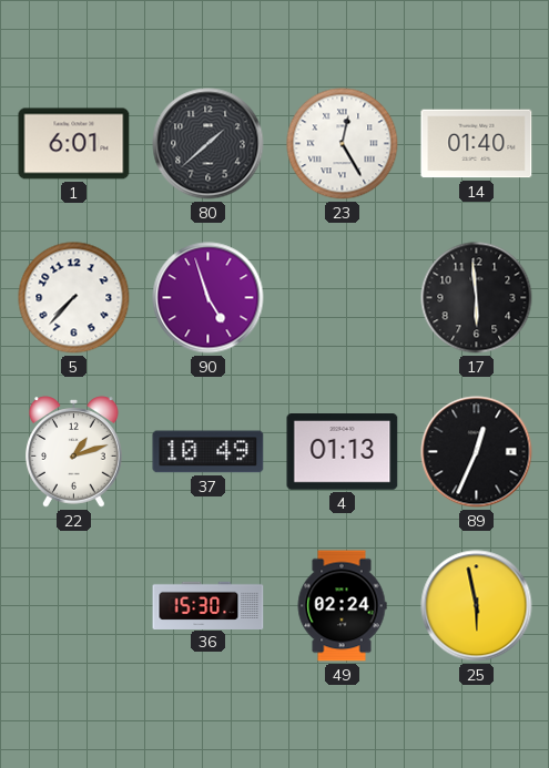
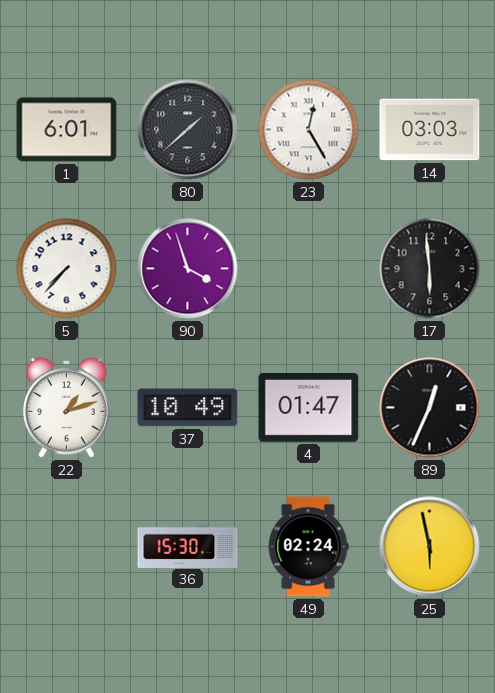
14: 01:40 -> 03:03
90: 4:57 -> 3:57
4: 01:13 -> 01:47
